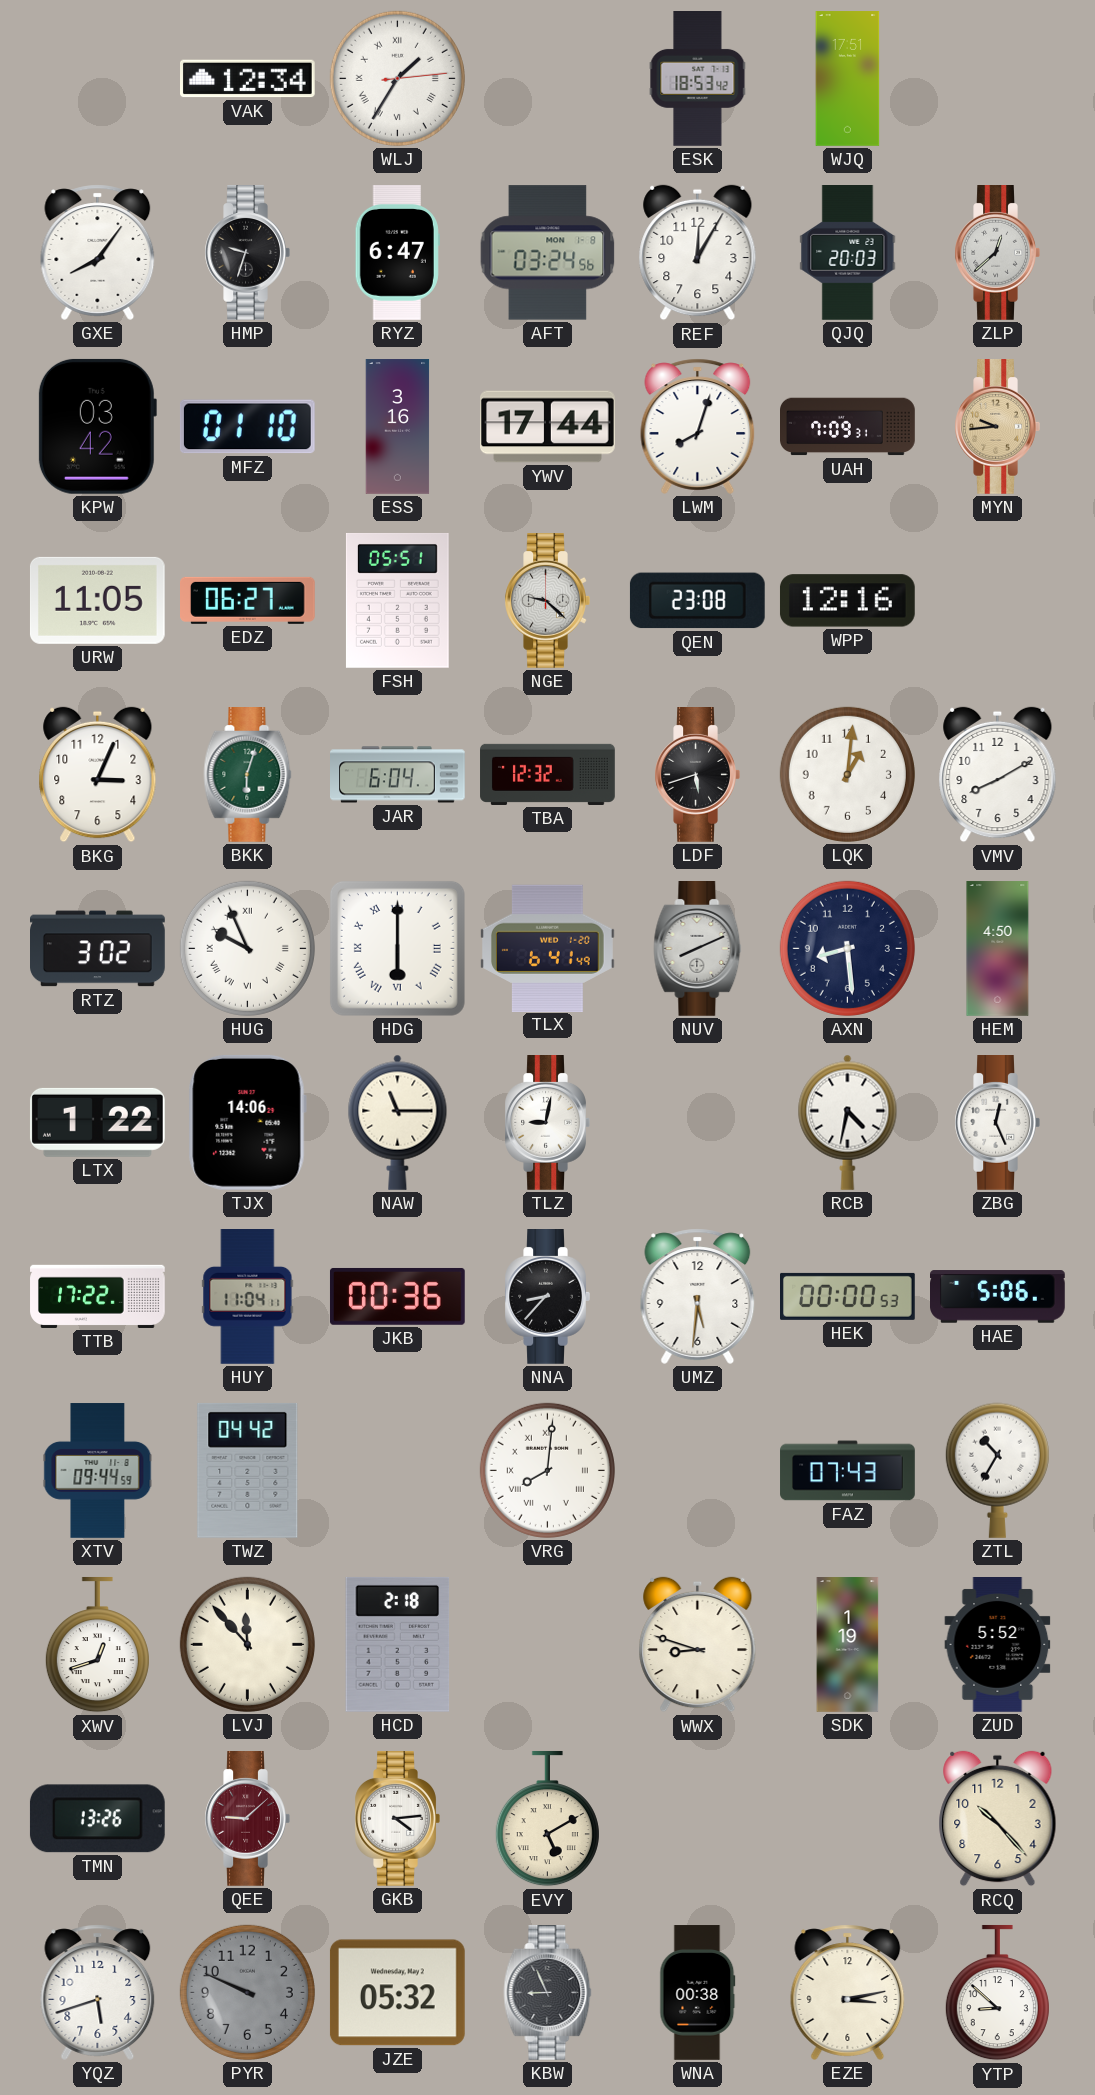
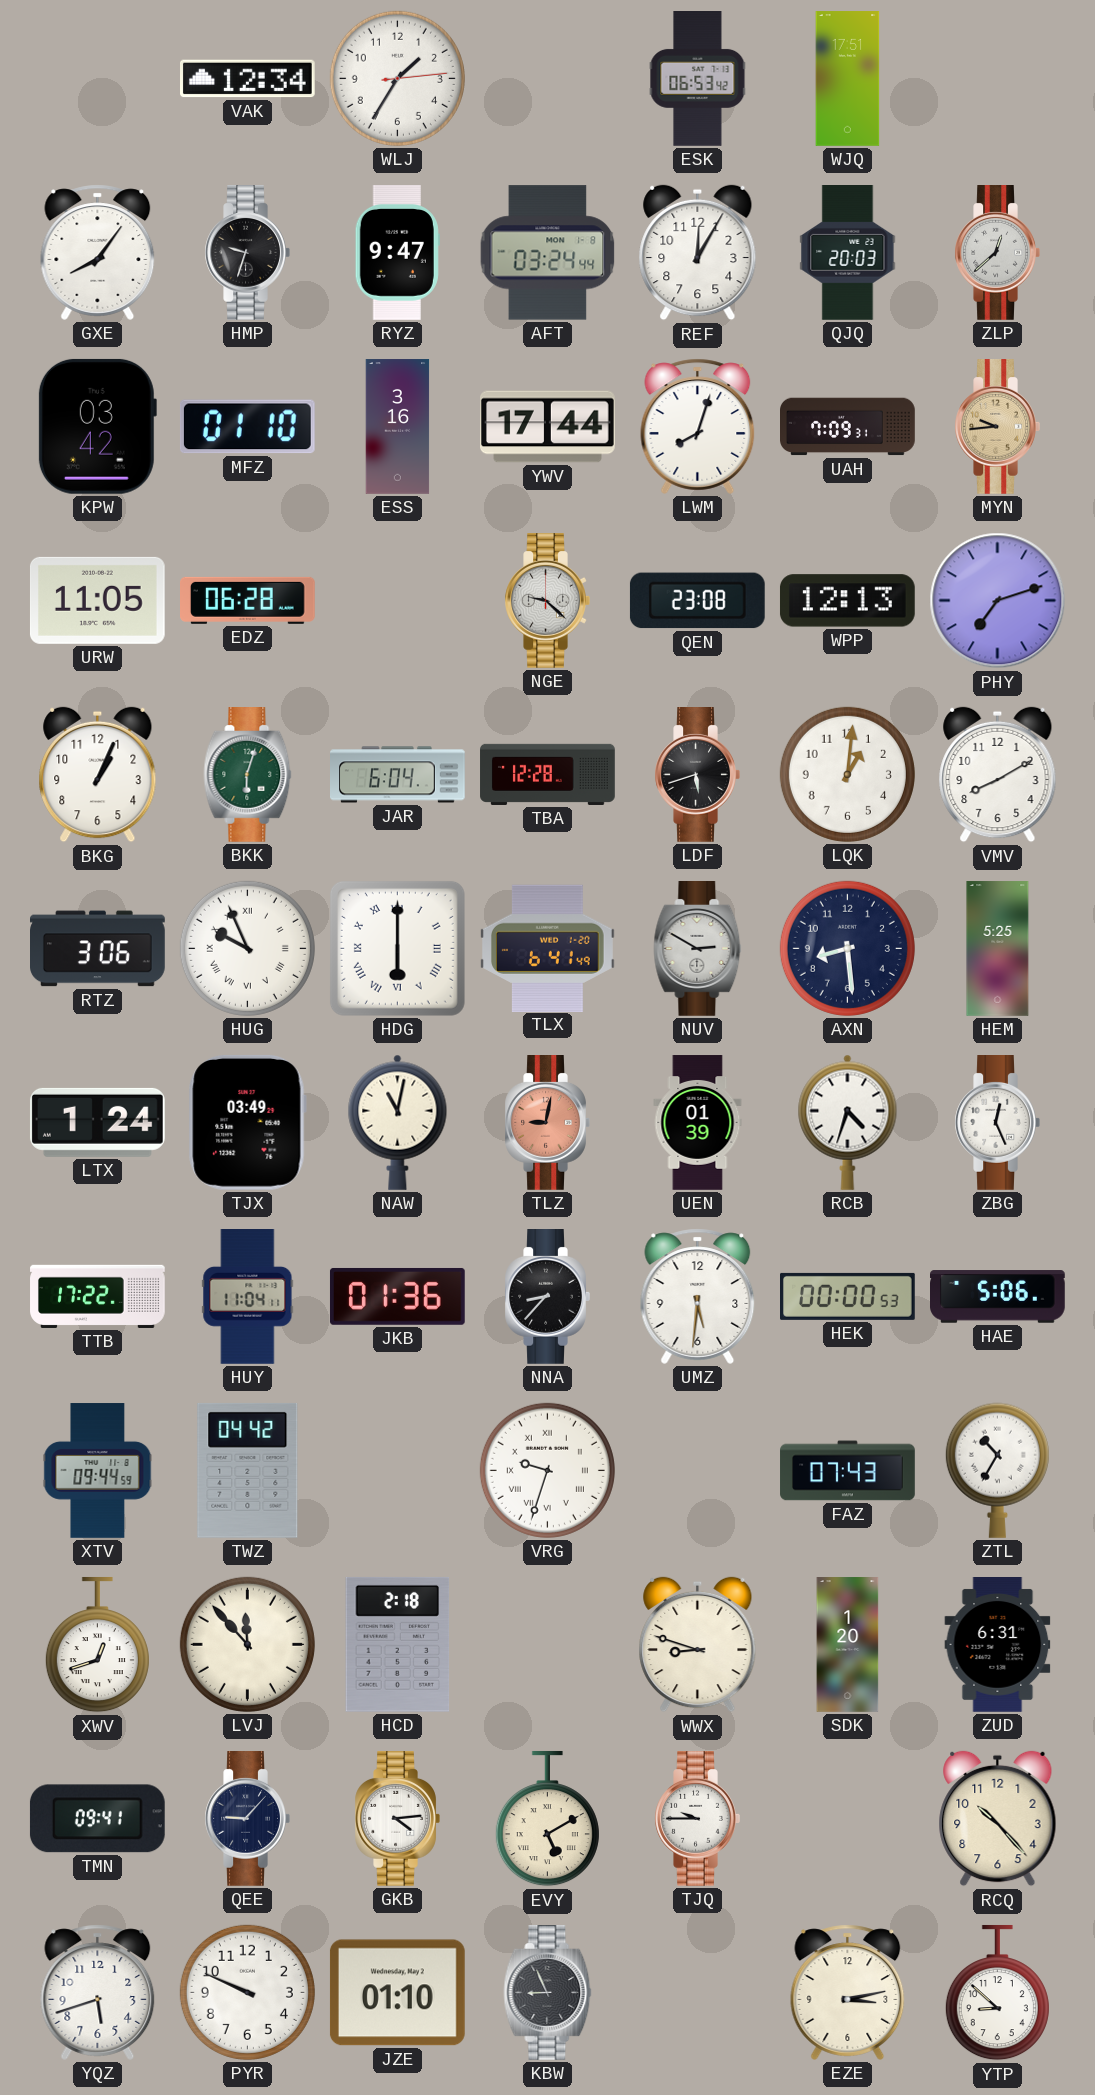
WLJ numerals: Roman -> Arabic
ESK: 18:53 -> 06:53
RYZ: 6:47 -> 9:47
AFT: 03:24:56 -> 03:24:44
EDZ: 06:27 -> 06:28
FSH: 05:51 -> none
WPP: 12:16 -> 12:13
PHY: none -> 7:12
BKG: 3:04 -> 1:04
TBA: 12:32 -> 12:28
RTZ: 3:02 -> 3:06
NUV: 8:11 -> 2:50
HEM: 4:50 -> 5:25
LTX: 1:22 -> 1:24
TJX: 14:06 -> 03:49
NAW: 11:15 -> 11:02
TLZ dial: white -> salmon
UEN: none -> 01:39
RCB: 4:32 -> 4:33
JKB: 00:36 -> 01:36
VRG: 8:01 -> 9:33
SDK: 1:19 -> 1:20
ZUD: 5:52 -> 6:31
TMN: 13:26 -> 09:41
QEE: 9:08 -> 9:07
QEE dial: burgundy -> navy
TJQ: none -> 9:45
PYR dial: grey -> white
JZE: 05:32 -> 01:10
WNA: 00:38 -> none
